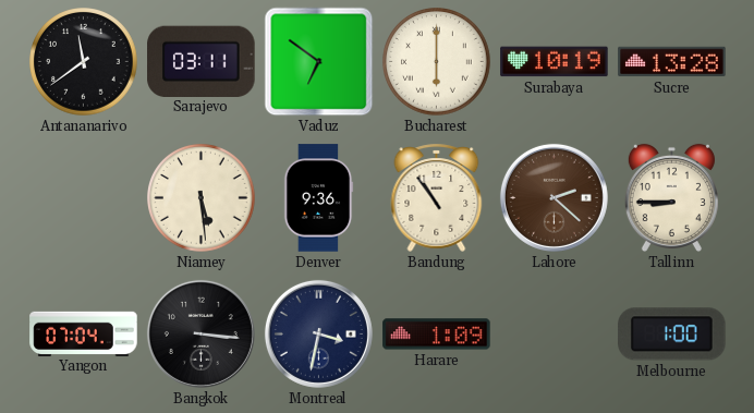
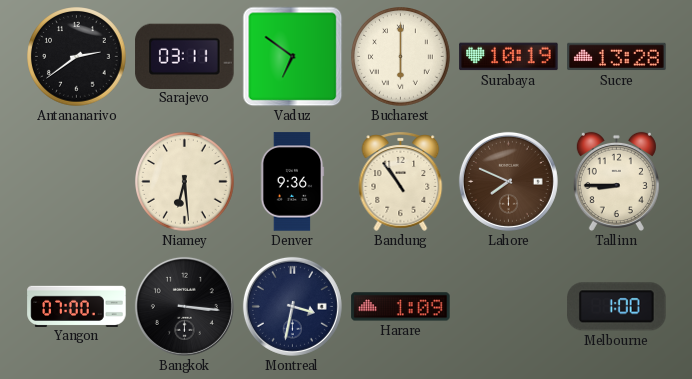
Antananarivo: 11:39 -> 2:39
Niamey: 5:29 -> 6:29
Lahore: 2:22 -> 7:49
Yangon: 07:04 -> 07:00
